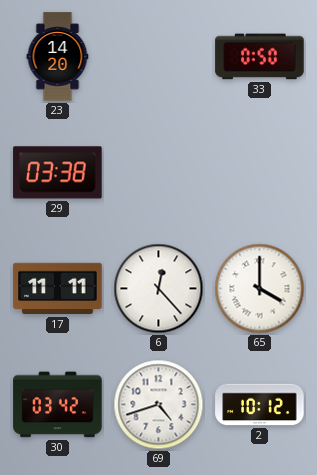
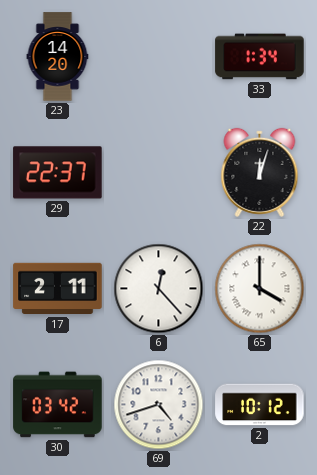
33: 0:50 -> 1:34
29: 03:38 -> 22:37
22: none -> 12:03
17: 11:11 -> 2:11
